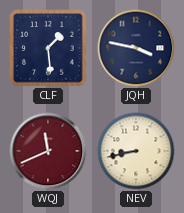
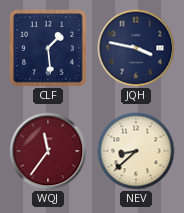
WQJ: 11:41 -> 11:36
NEV: 8:43 -> 8:38
